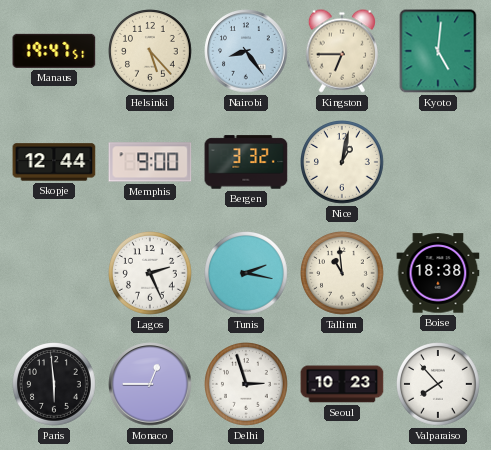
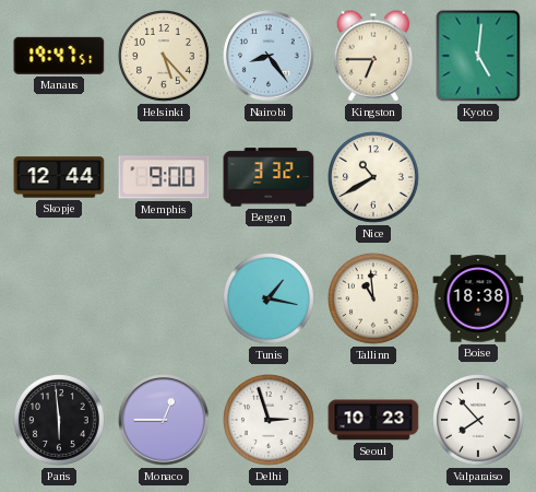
Nice: 1:02 -> 10:40
Lagos: 2:26 -> none
Tunis: 2:17 -> 1:17
